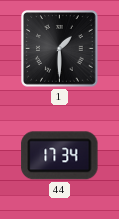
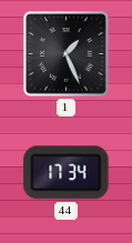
1: 1:30 -> 1:26
